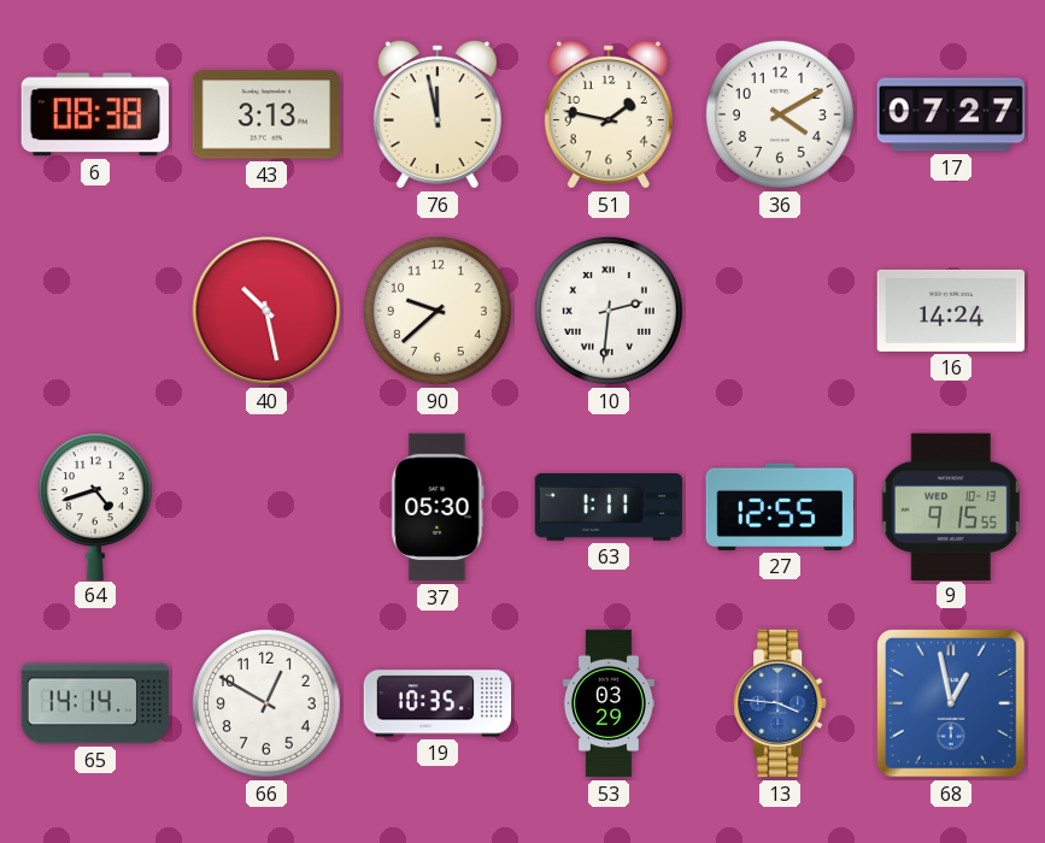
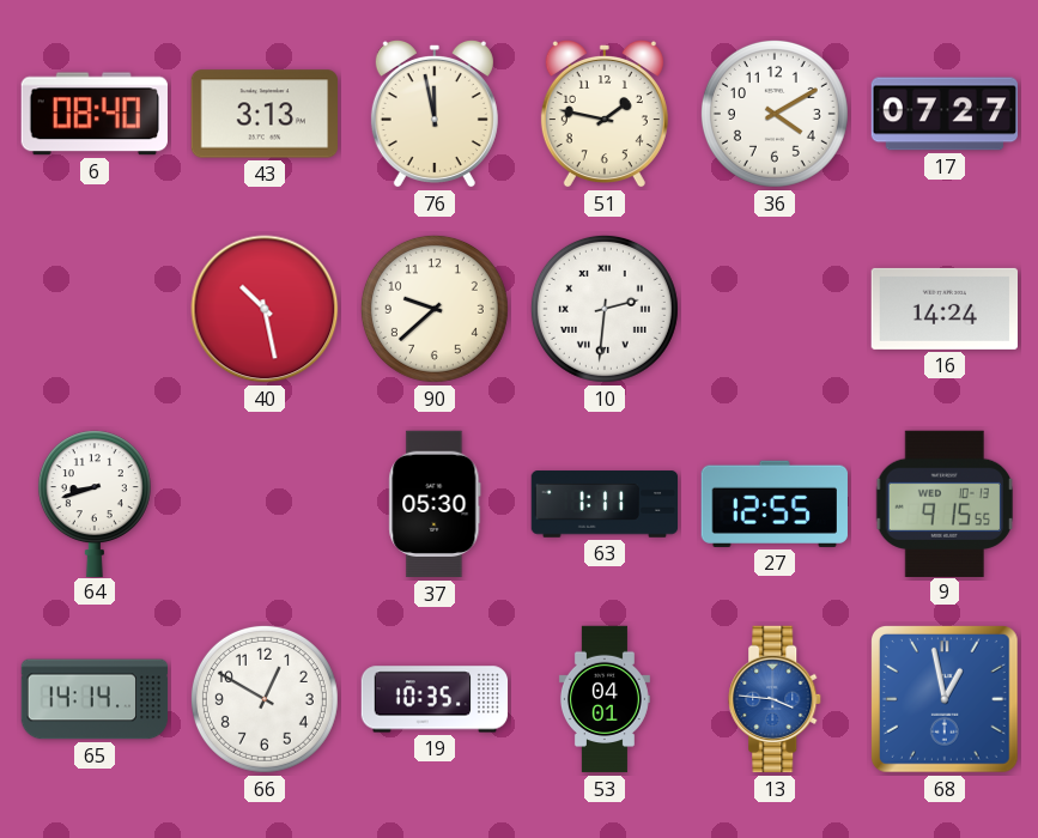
6: 08:38 -> 08:40
64: 4:42 -> 8:42
53: 03:29 -> 04:01
